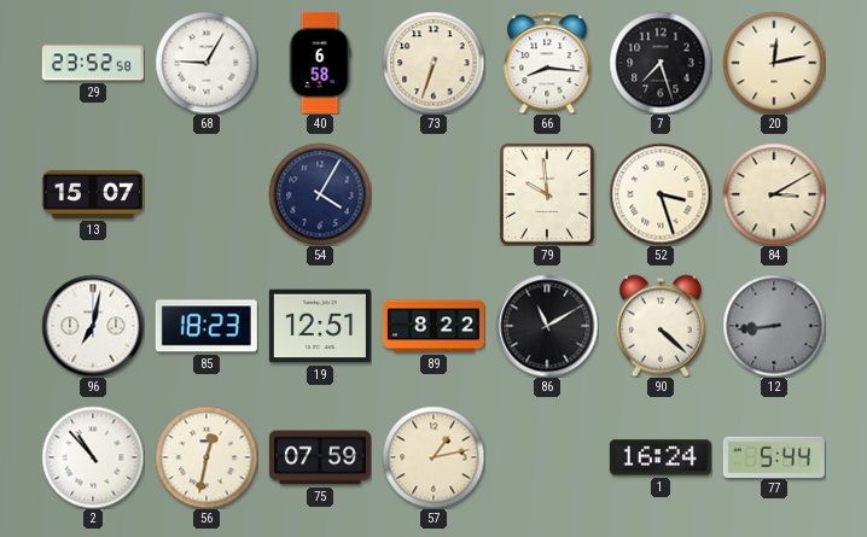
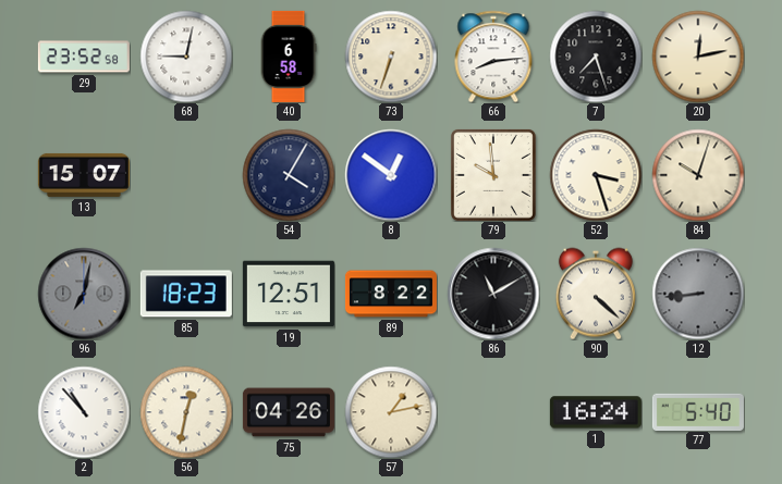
68: 9:05 -> 9:02
66: 8:16 -> 8:14
8: none -> 12:51
84: 3:10 -> 10:03
96 dial: white -> grey
75: 07:59 -> 04:26
77: 5:44 -> 5:40
